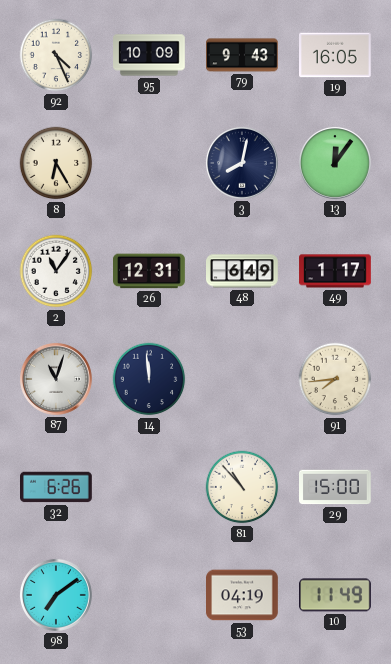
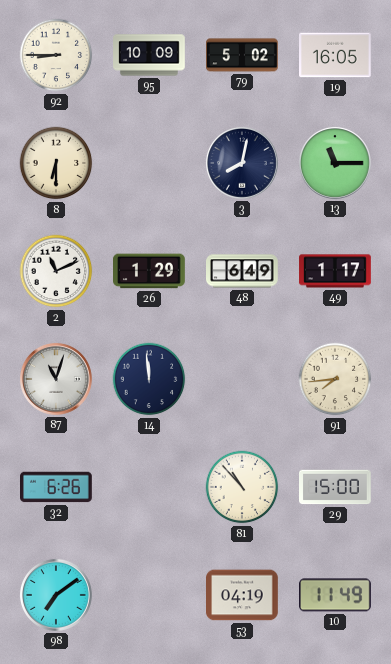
92: 4:26 -> 8:45
79: 9:43 -> 5:02
8: 6:25 -> 6:30
13: 12:06 -> 11:15
2: 11:06 -> 11:11
26: 12:31 -> 1:29
